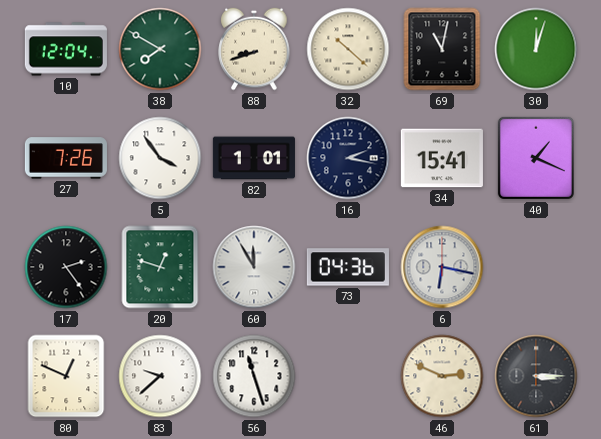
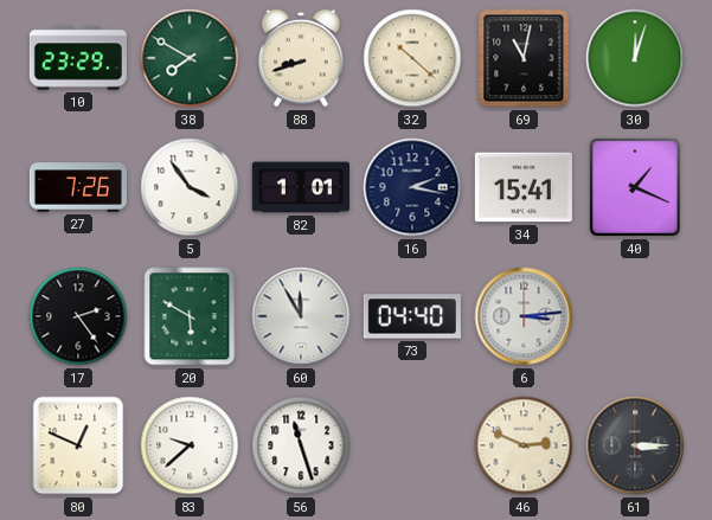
10: 12:04 -> 23:29
20: 12:48 -> 5:50
73: 04:36 -> 04:40
6: 6:17 -> 3:14
